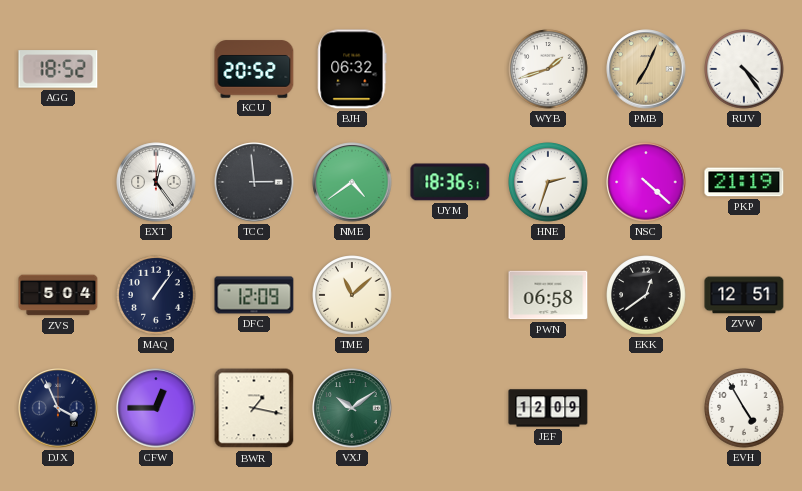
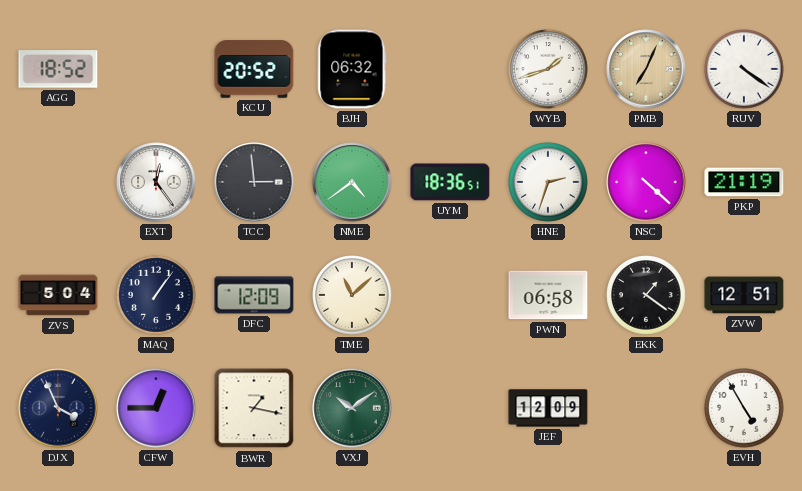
RUV: 4:24 -> 4:21
EKK: 12:39 -> 1:21
